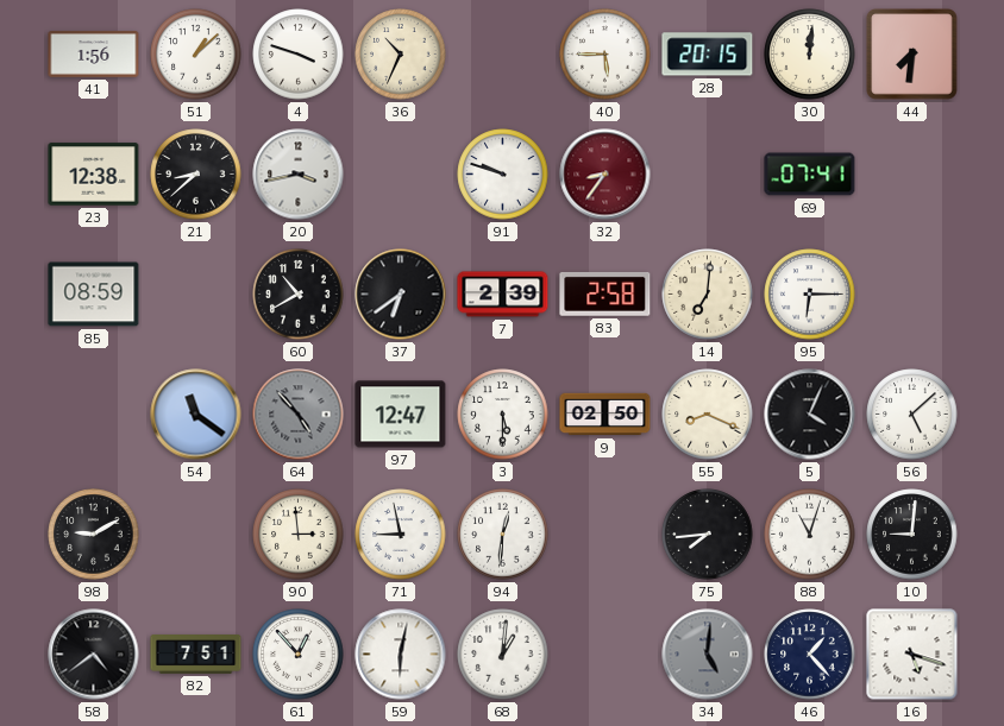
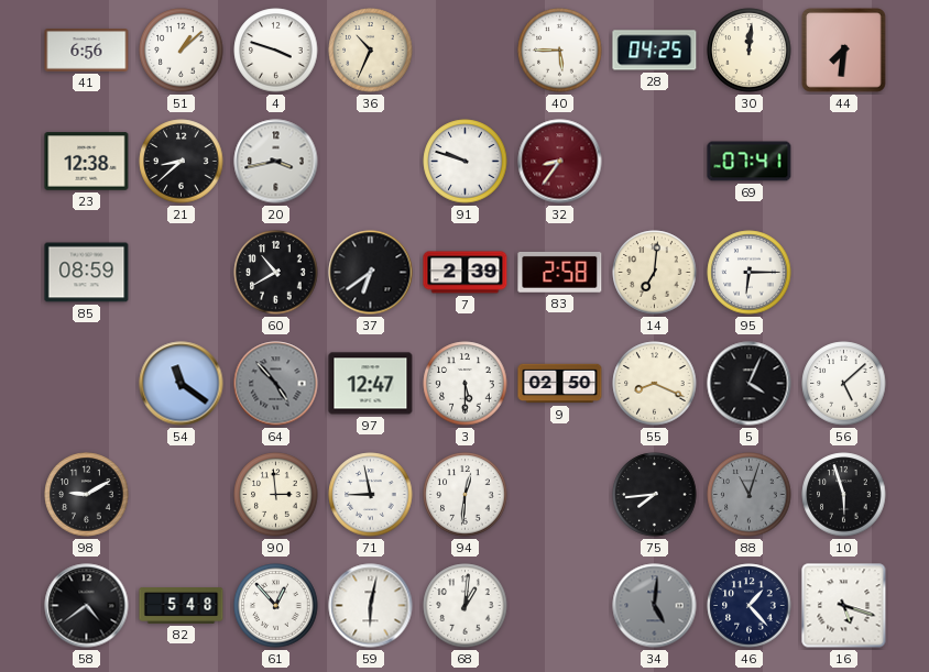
41: 1:56 -> 6:56
28: 20:15 -> 04:25
88 dial: white -> grey
10: 9:01 -> 5:57
82: 7:51 -> 5:48
